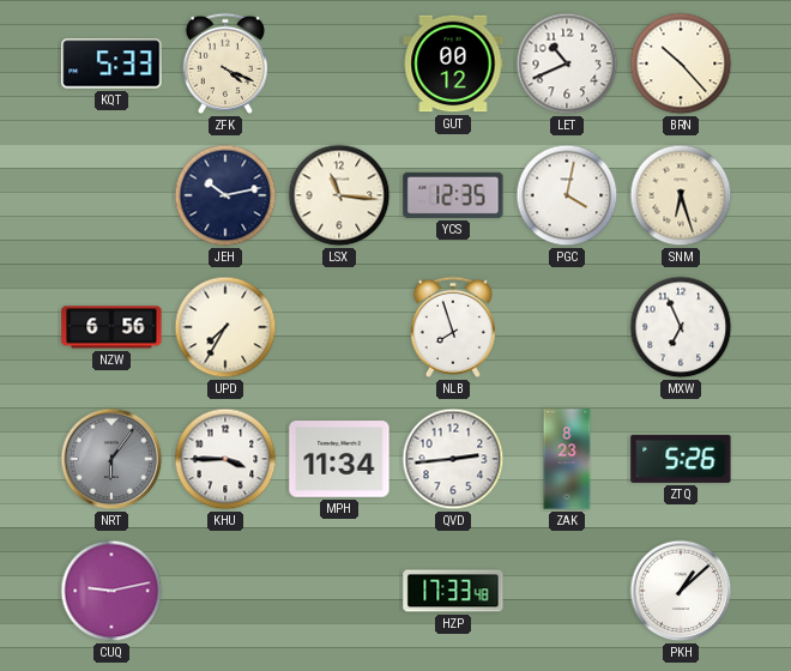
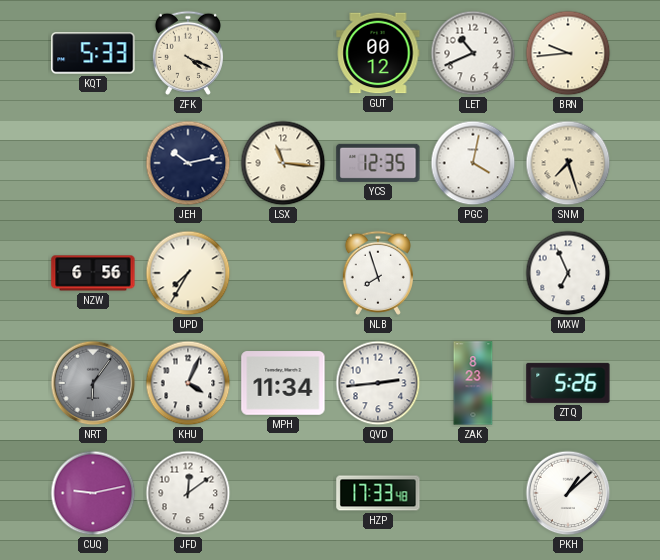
BRN: 10:23 -> 9:44
SNM: 6:27 -> 7:27
KHU: 3:45 -> 4:04
JFD: none -> 12:09
